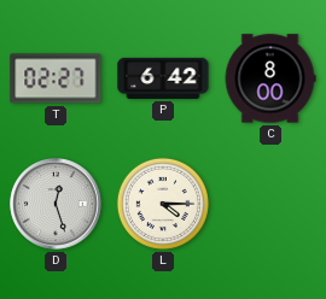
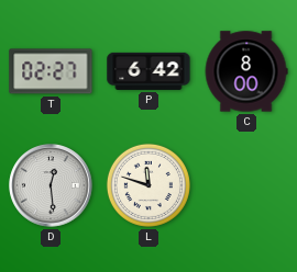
D: 12:27 -> 12:29
L: 4:15 -> 11:48
